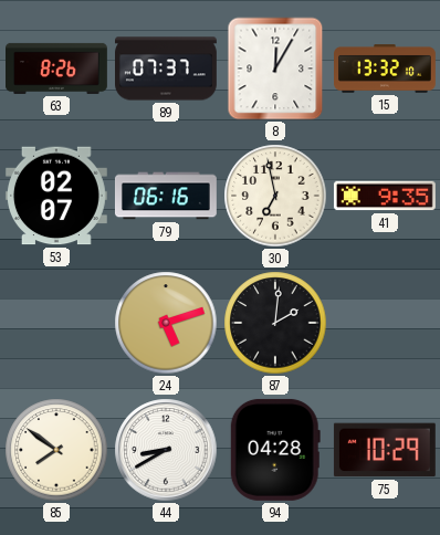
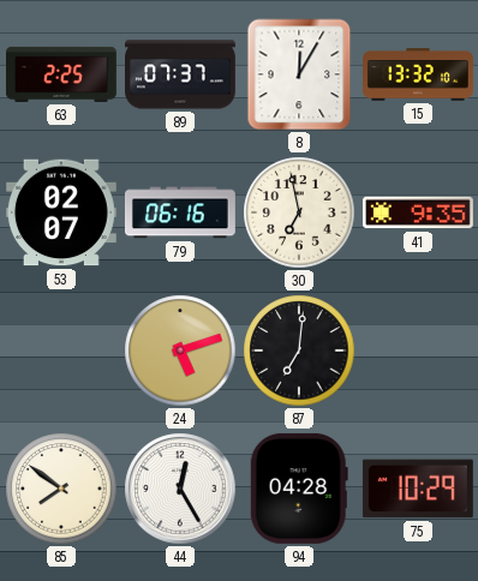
63: 8:26 -> 2:25
87: 2:01 -> 7:01
44: 8:40 -> 12:25
